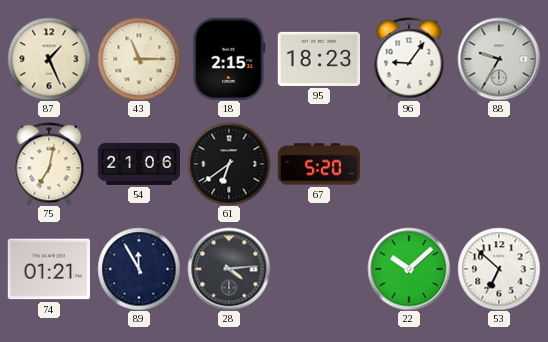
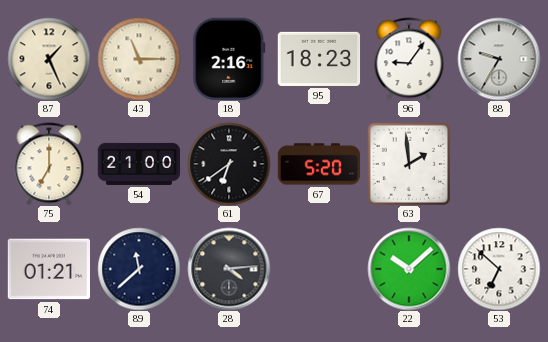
18: 2:15 -> 2:16
75: 7:02 -> 7:00
54: 21:06 -> 21:00
63: none -> 1:59
89: 11:55 -> 11:38
